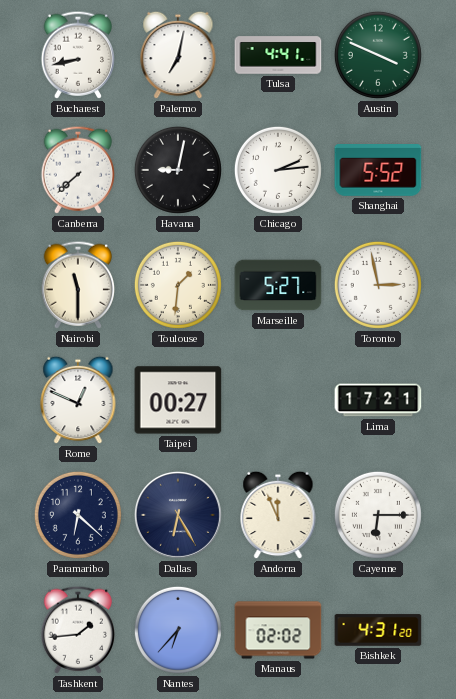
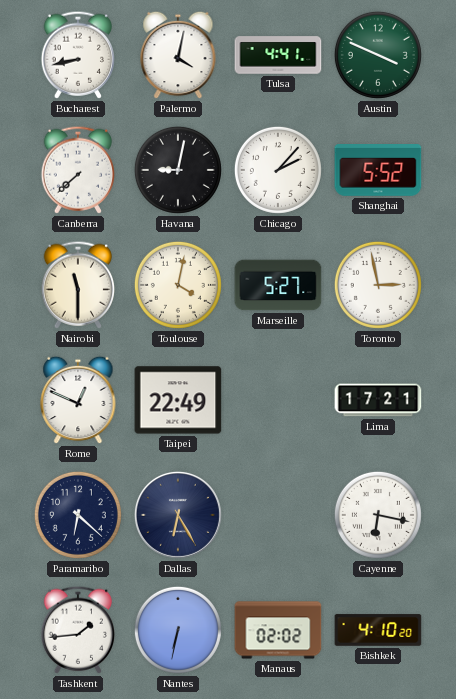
Palermo: 7:02 -> 4:02
Chicago: 2:14 -> 2:07
Toulouse: 1:31 -> 4:02
Taipei: 00:27 -> 22:49
Andorra: 11:56 -> none
Cayenne: 6:15 -> 6:17
Nantes: 6:37 -> 6:32
Bishkek: 4:31 -> 4:10
